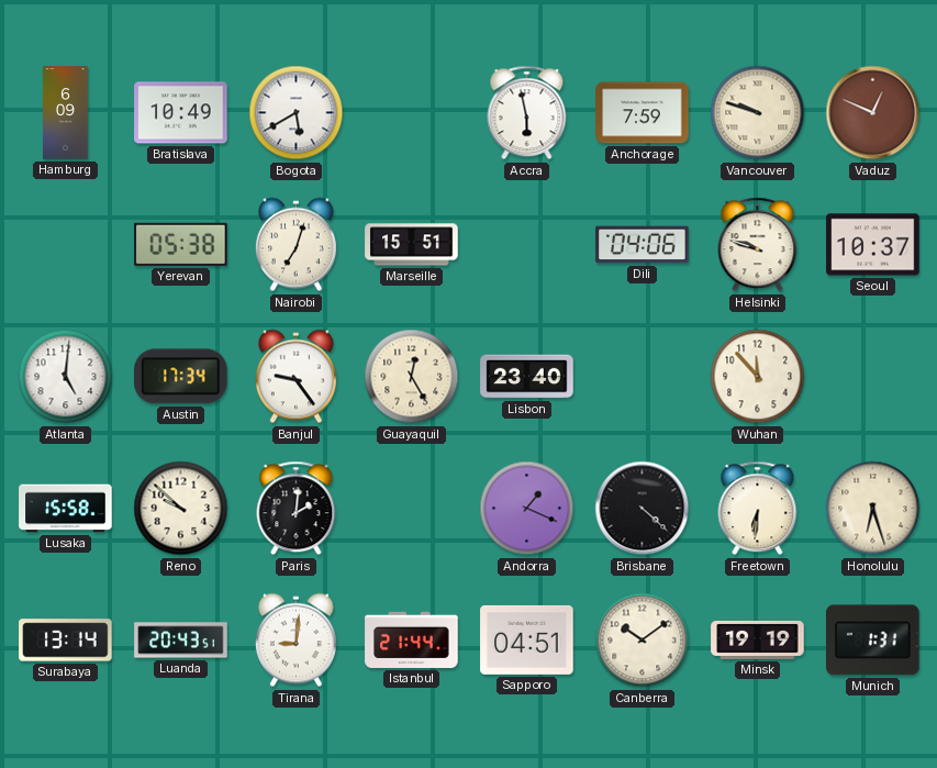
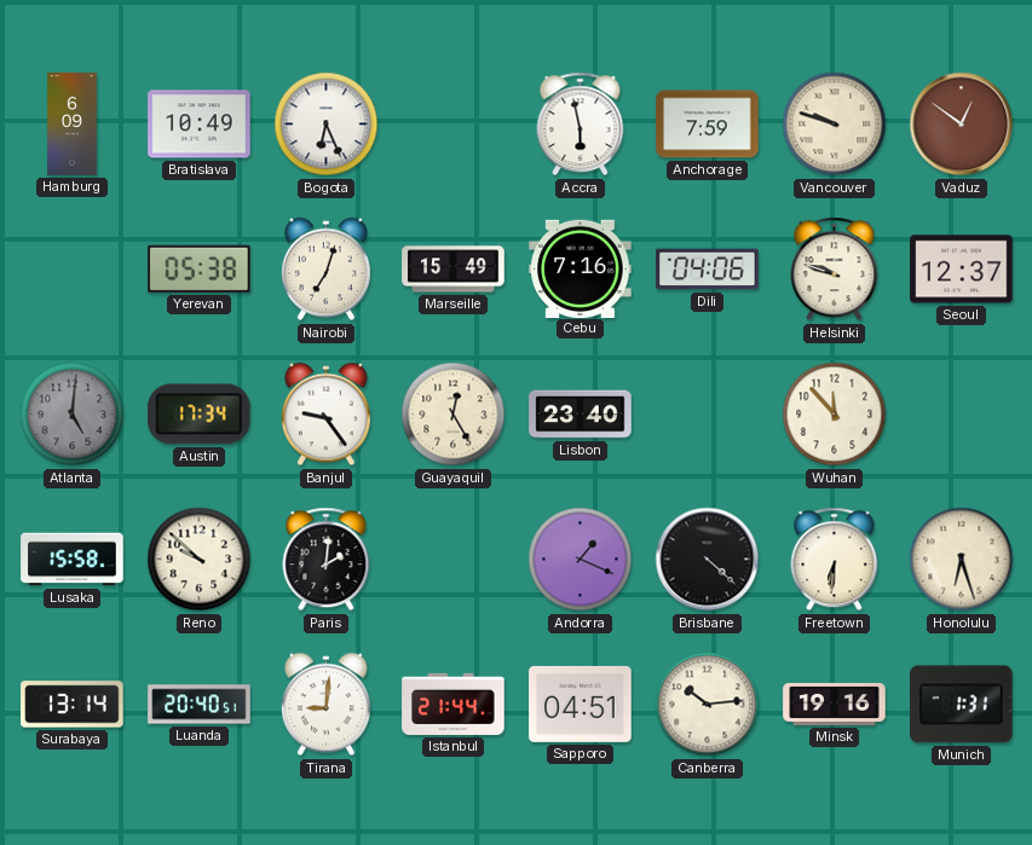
Bogota: 5:40 -> 6:26
Vaduz: 12:49 -> 12:51
Marseille: 15:51 -> 15:49
Cebu: none -> 7:16
Seoul: 10:37 -> 12:37
Atlanta dial: white -> grey
Luanda: 20:43 -> 20:40
Canberra: 10:09 -> 10:14
Minsk: 19:19 -> 19:16
